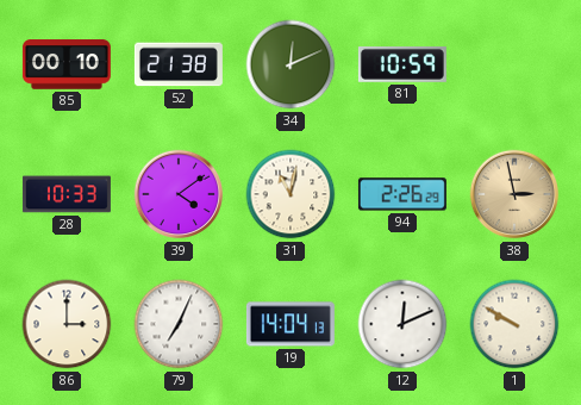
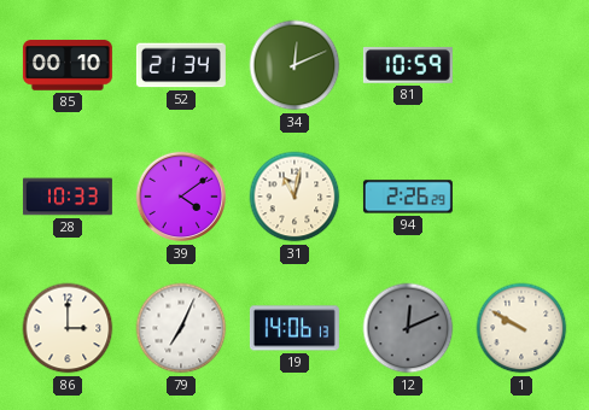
52: 21:38 -> 21:34
38: 2:58 -> none
19: 14:04 -> 14:06
12 dial: white -> grey
